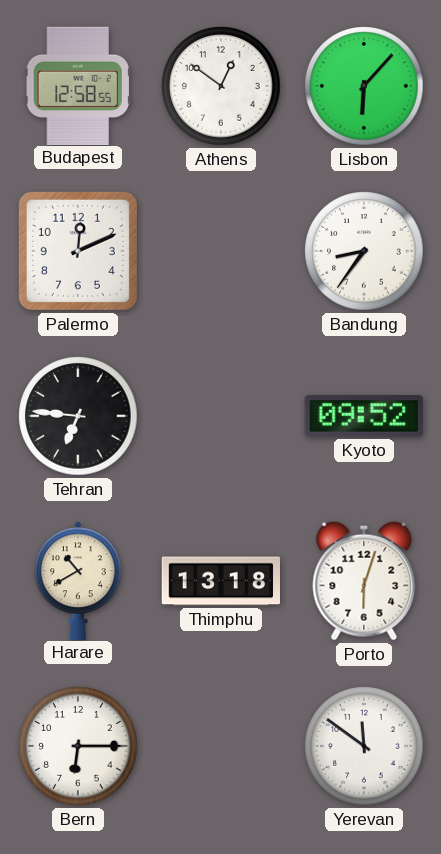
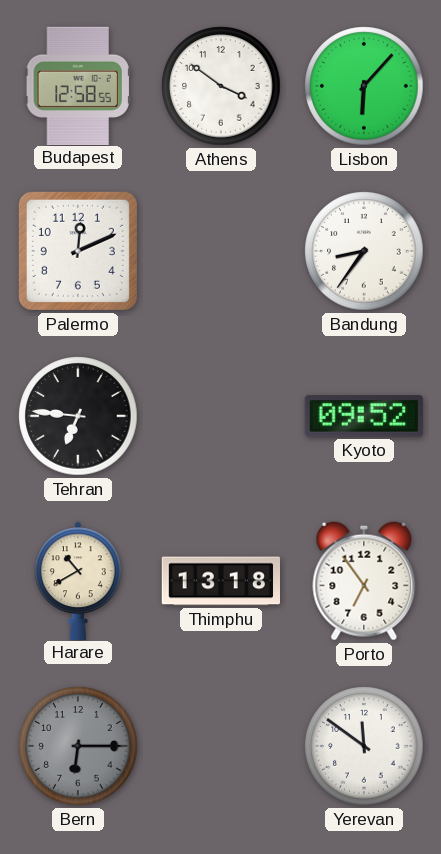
Athens: 12:51 -> 3:51
Porto: 6:03 -> 6:54
Bern dial: white -> grey
